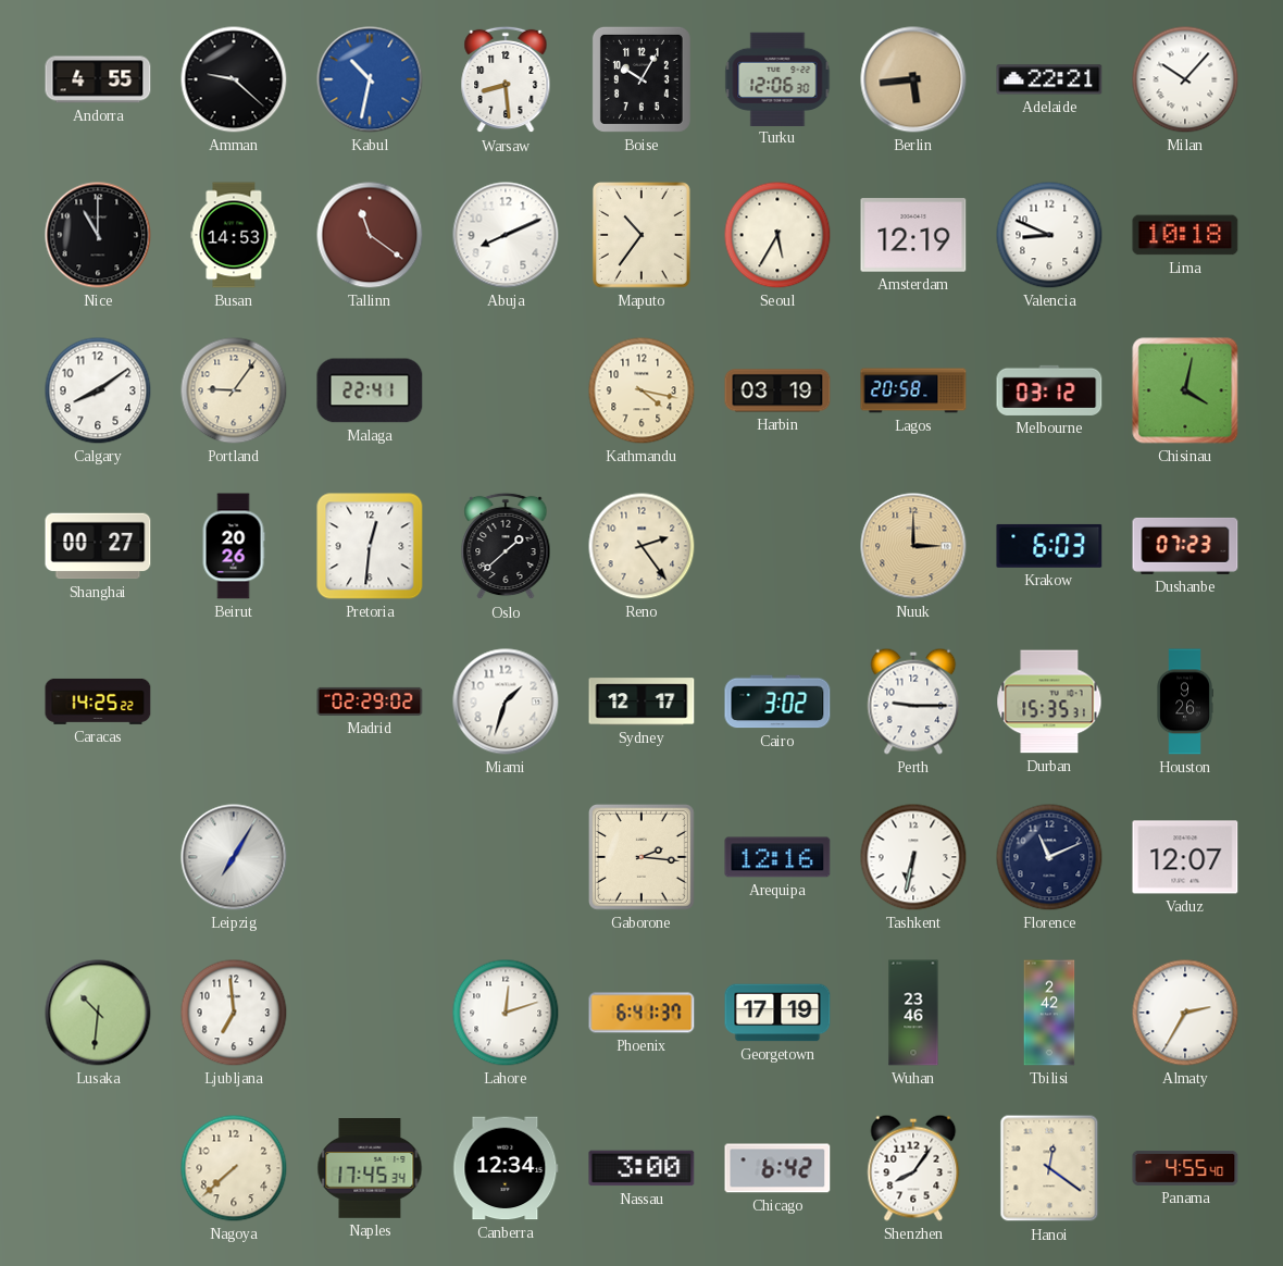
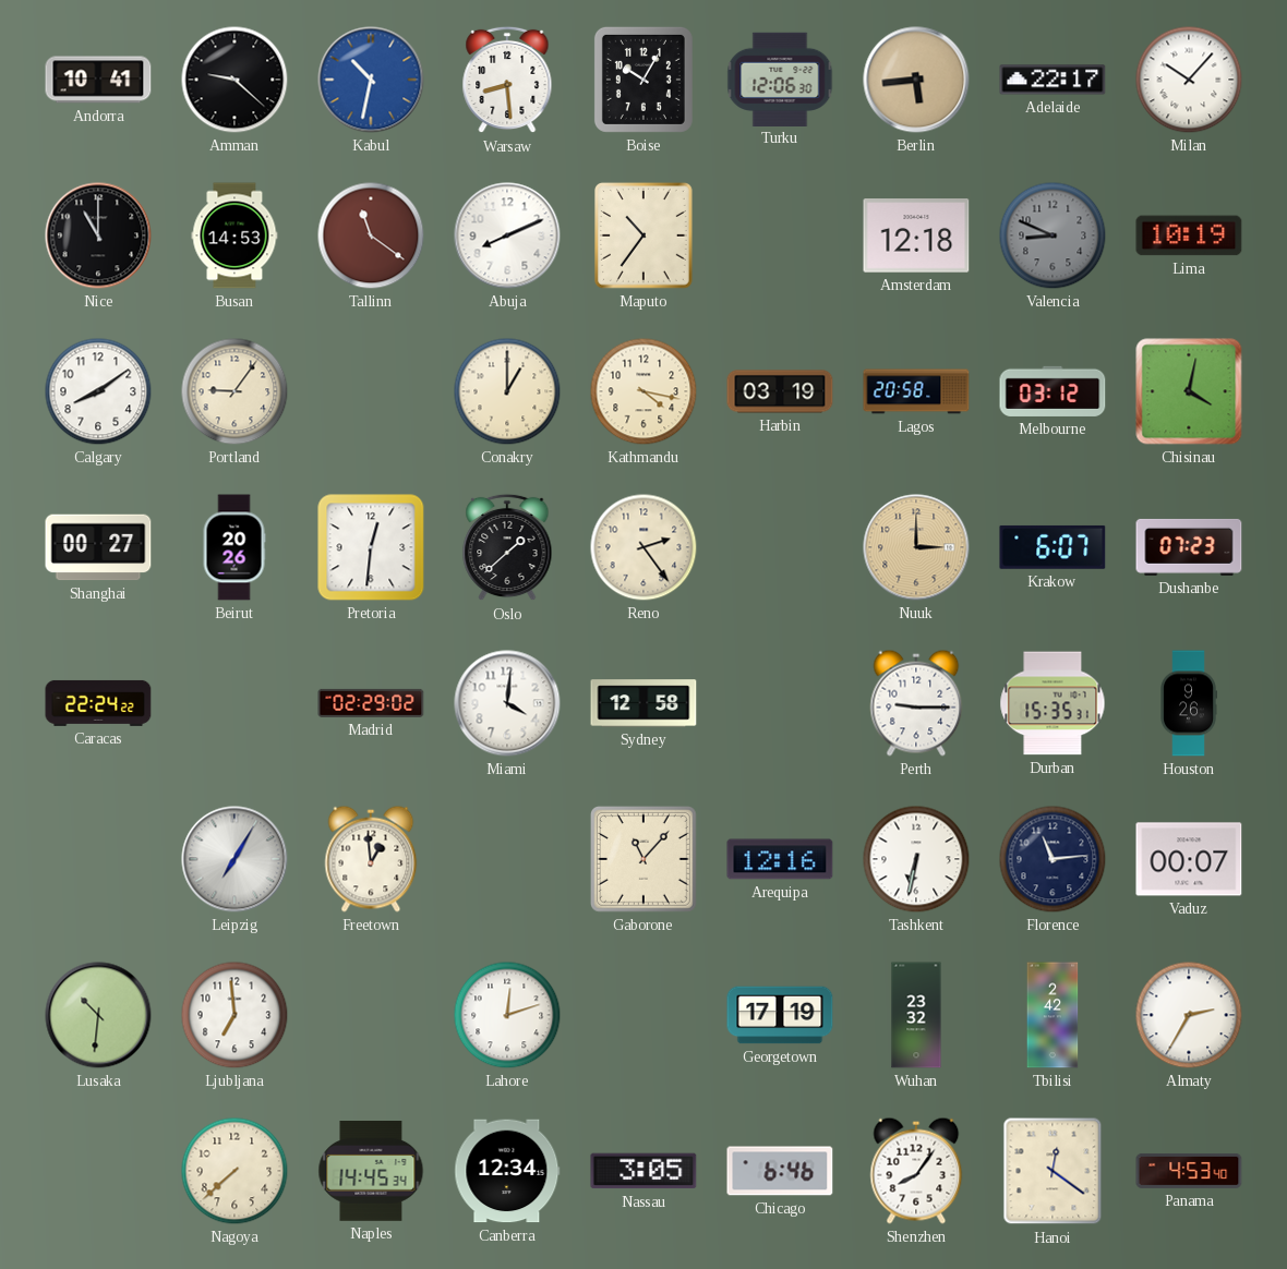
Andorra: 4:55 -> 10:41
Adelaide: 22:21 -> 22:17
Seoul: 5:35 -> none
Amsterdam: 12:19 -> 12:18
Valencia dial: white -> grey
Lima: 10:18 -> 10:19
Malaga: 22:41 -> none
Conakry: none -> 1:00
Krakow: 6:03 -> 6:07
Caracas: 14:25 -> 22:24
Miami: 1:33 -> 4:01
Sydney: 12:17 -> 12:58
Cairo: 3:02 -> none
Freetown: none -> 12:59
Gaborone: 2:16 -> 11:07
Florence: 11:11 -> 11:14
Vaduz: 12:07 -> 00:07
Phoenix: 6:41 -> none
Wuhan: 23:46 -> 23:32
Naples: 17:45 -> 14:45
Nassau: 3:00 -> 3:05
Chicago: 6:42 -> 6:46
Panama: 4:55 -> 4:53
